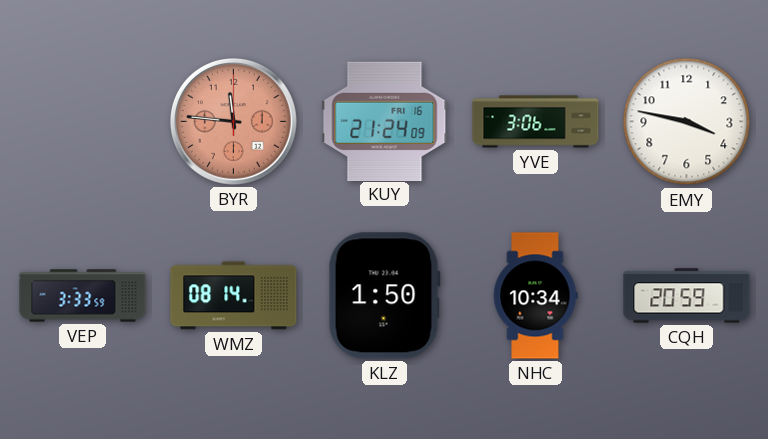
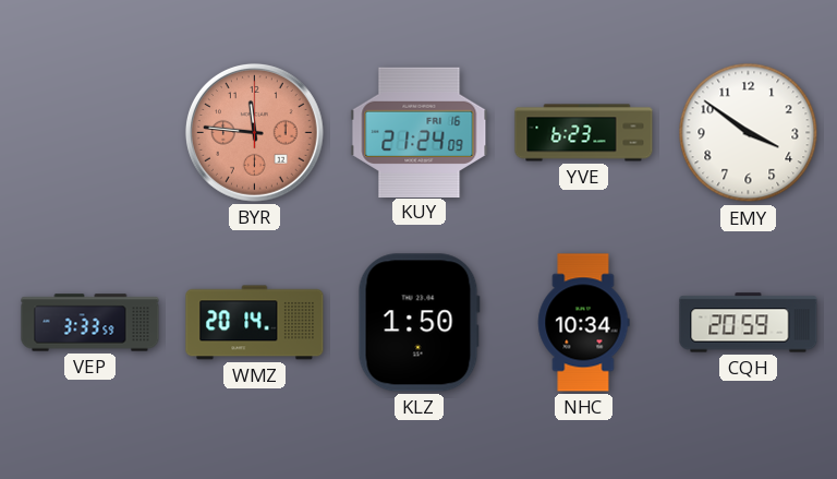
YVE: 3:06 -> 6:23
EMY: 3:47 -> 3:51
WMZ: 08:14 -> 20:14
